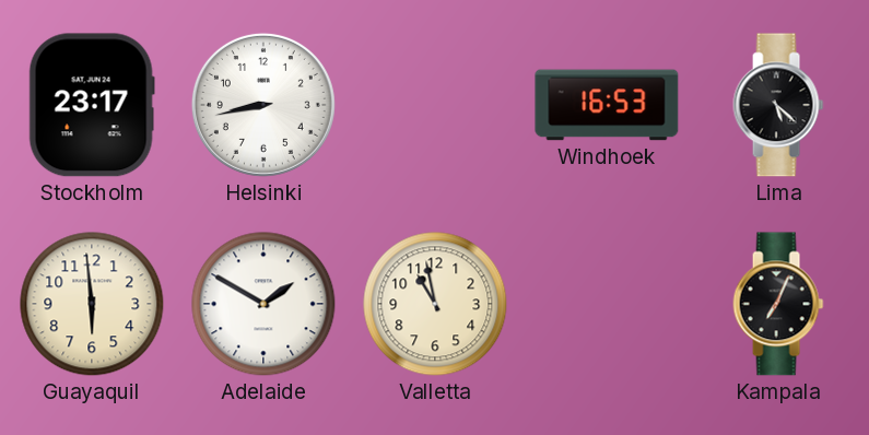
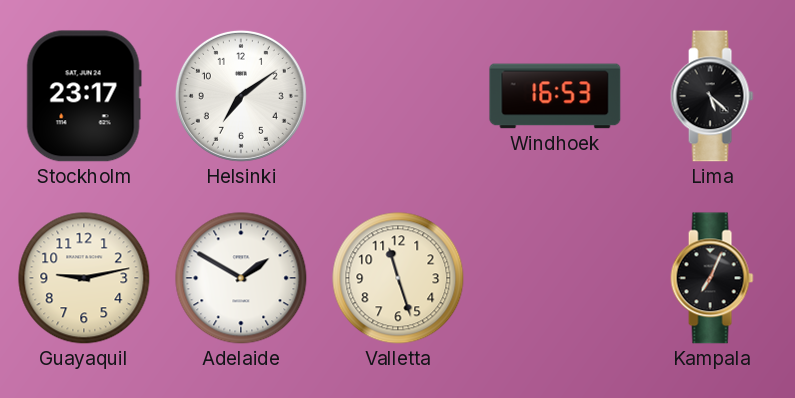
Helsinki: 8:43 -> 7:09
Guayaquil: 5:59 -> 9:13
Valletta: 10:58 -> 11:27
